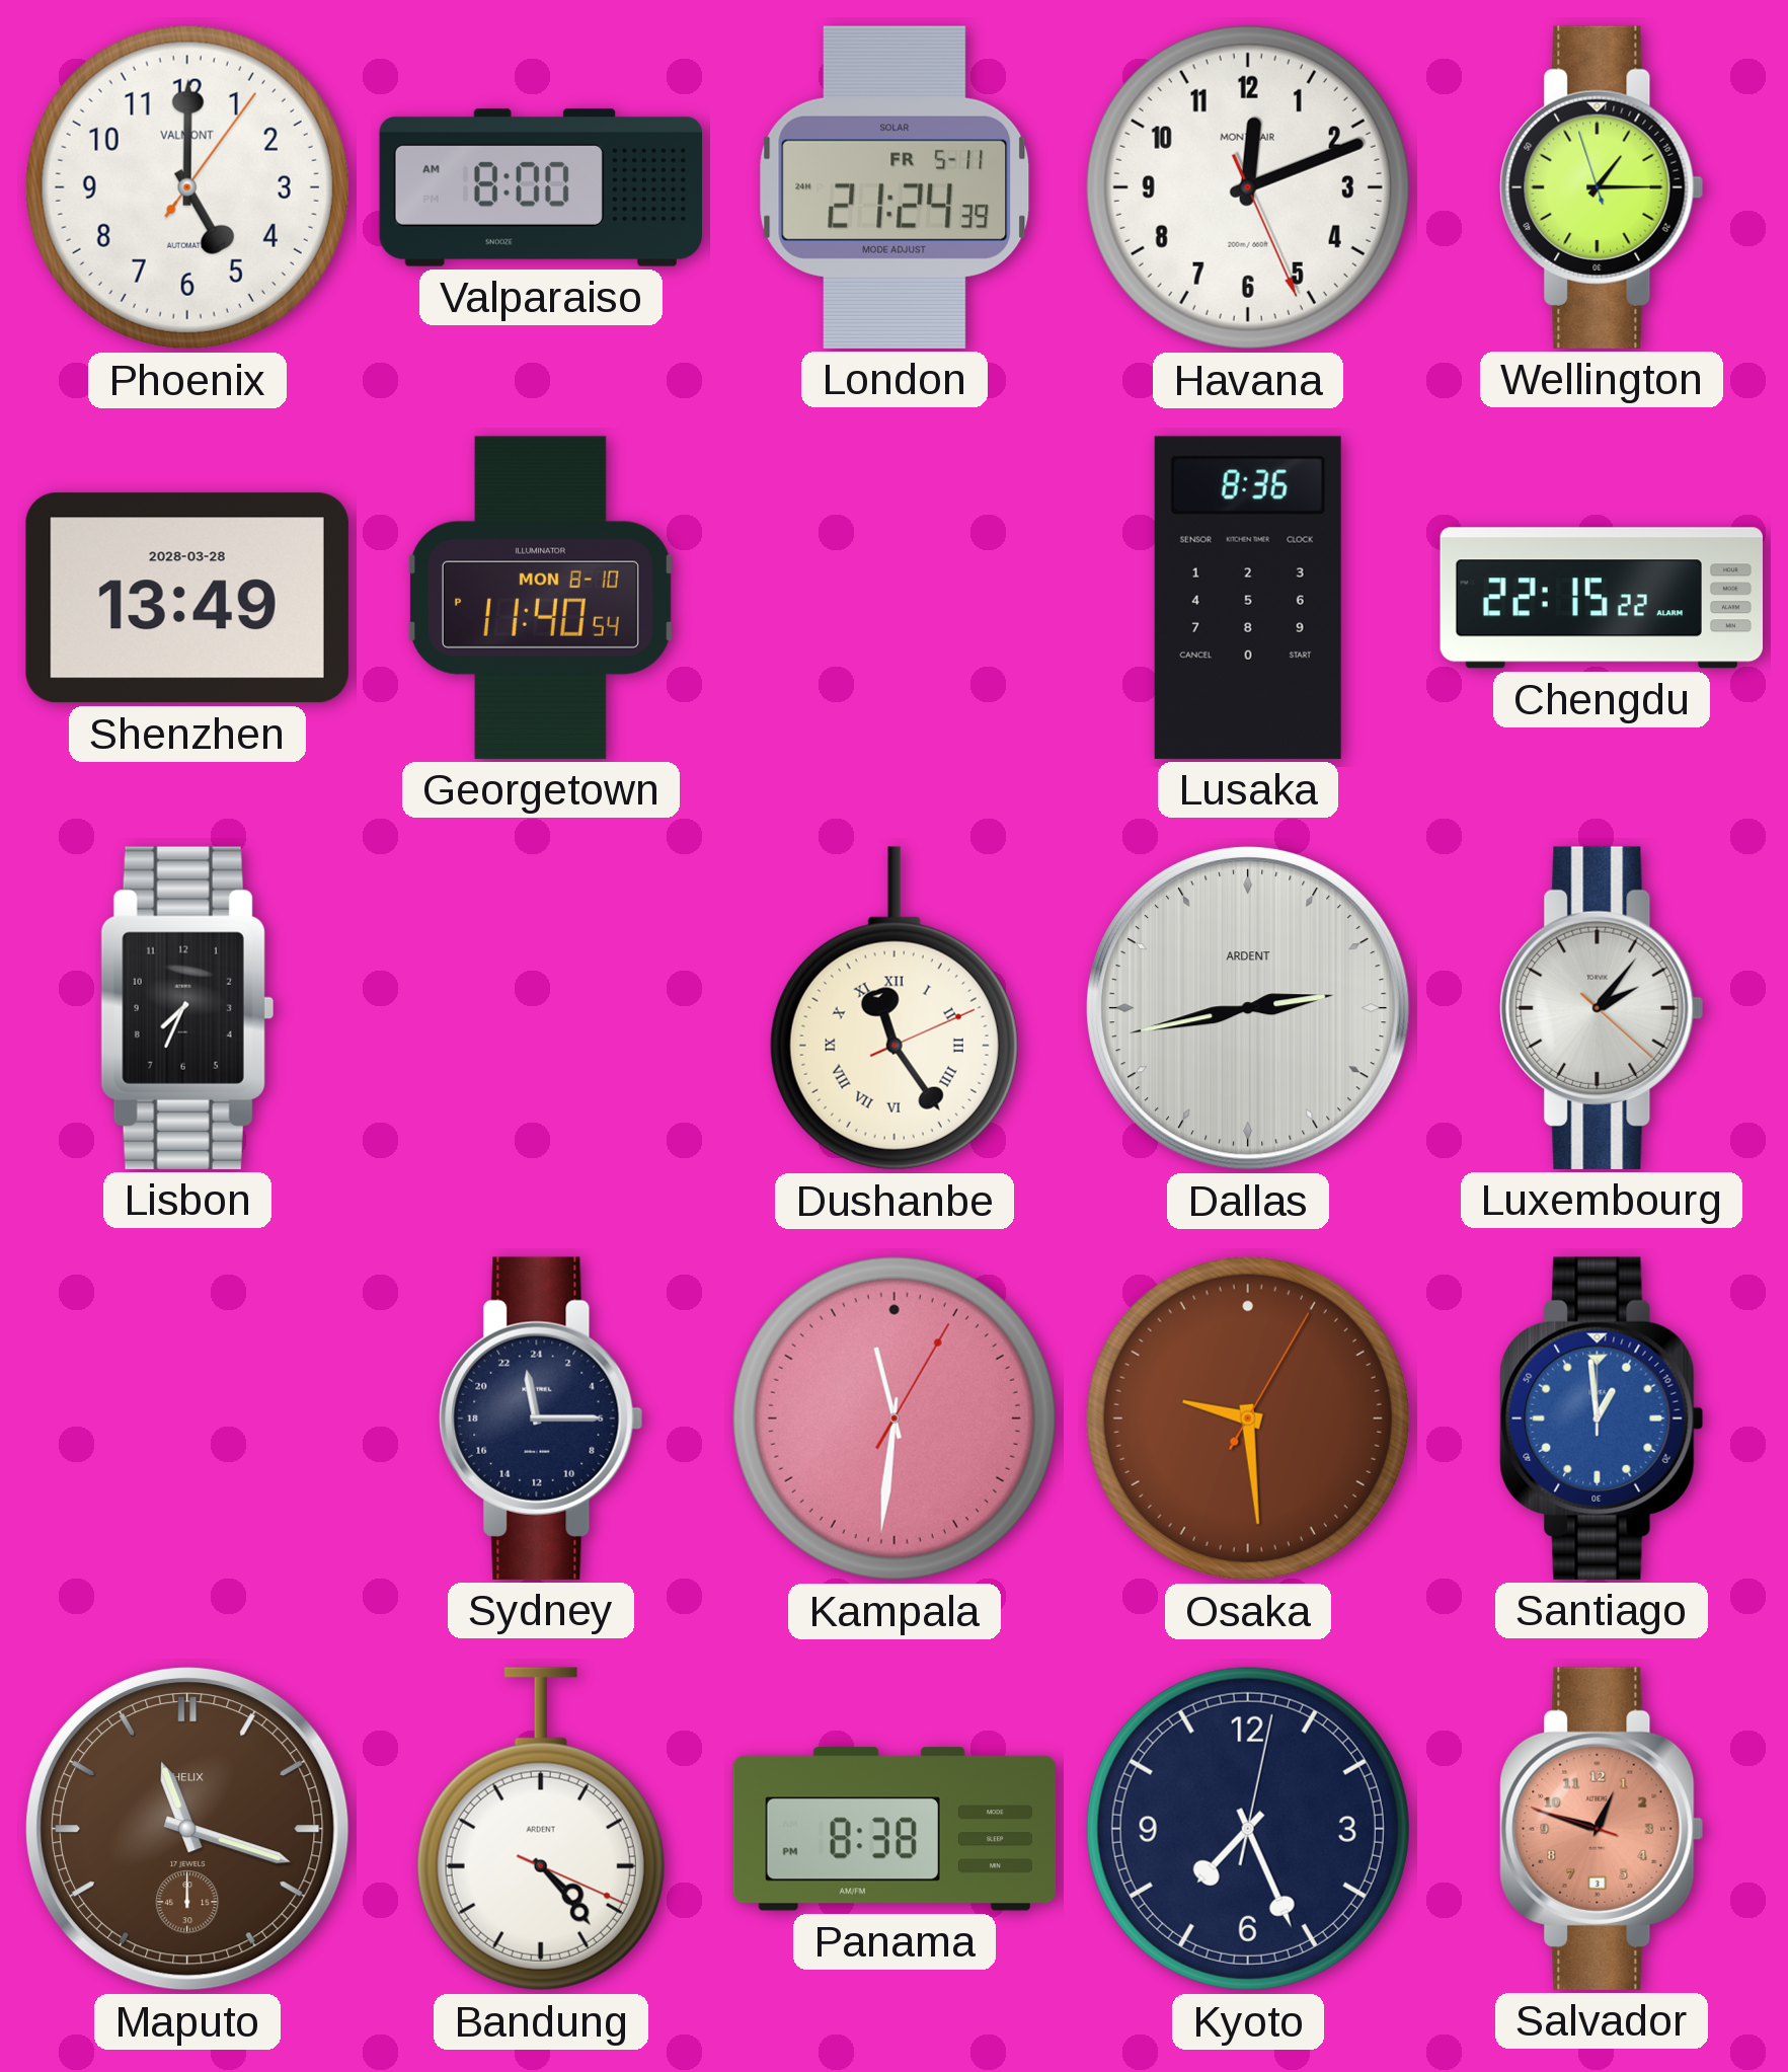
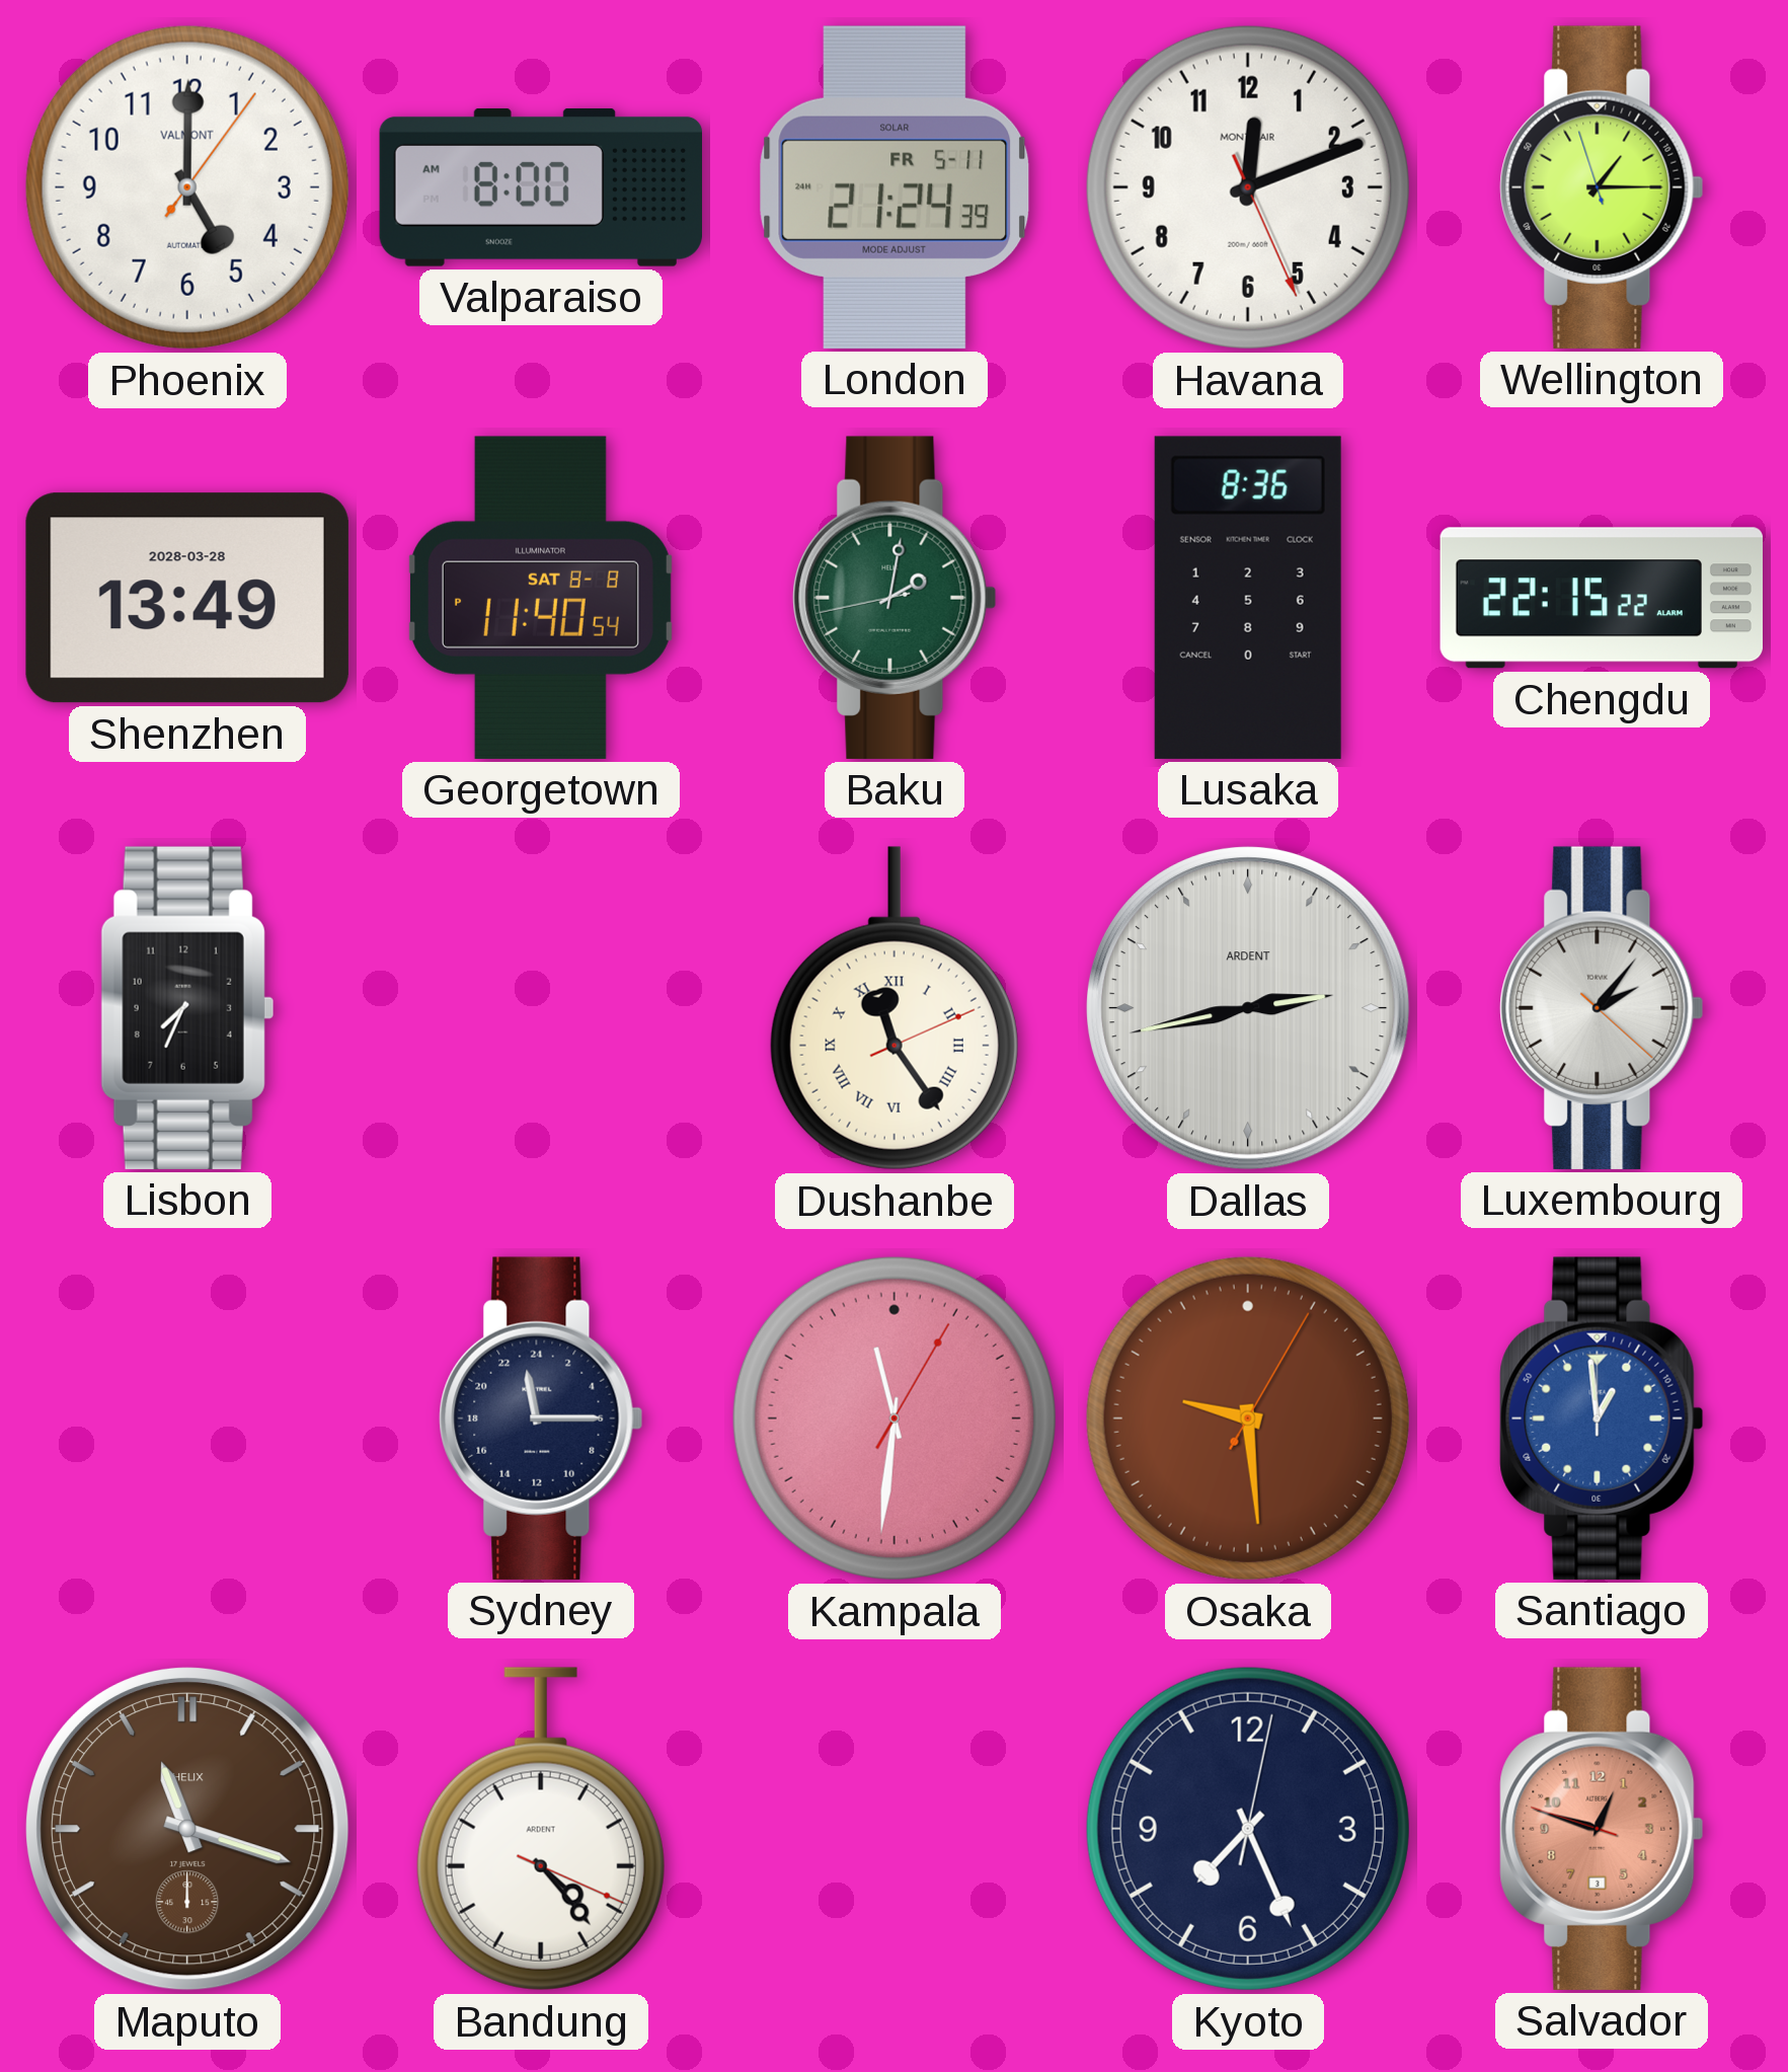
Georgetown date: MON 8-10 -> SAT 8-8
Baku: none -> 2:01
Panama: 8:38 -> none
